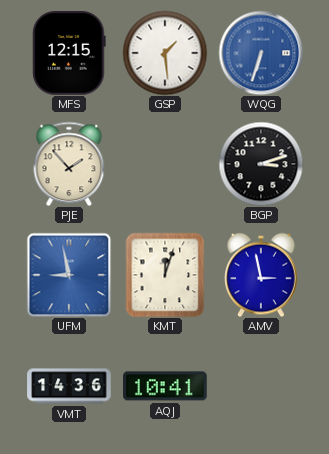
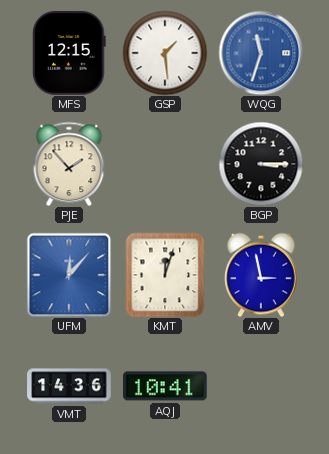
WQG: 6:33 -> 11:33
BGP: 3:12 -> 3:15
UFM: 8:58 -> 12:07
